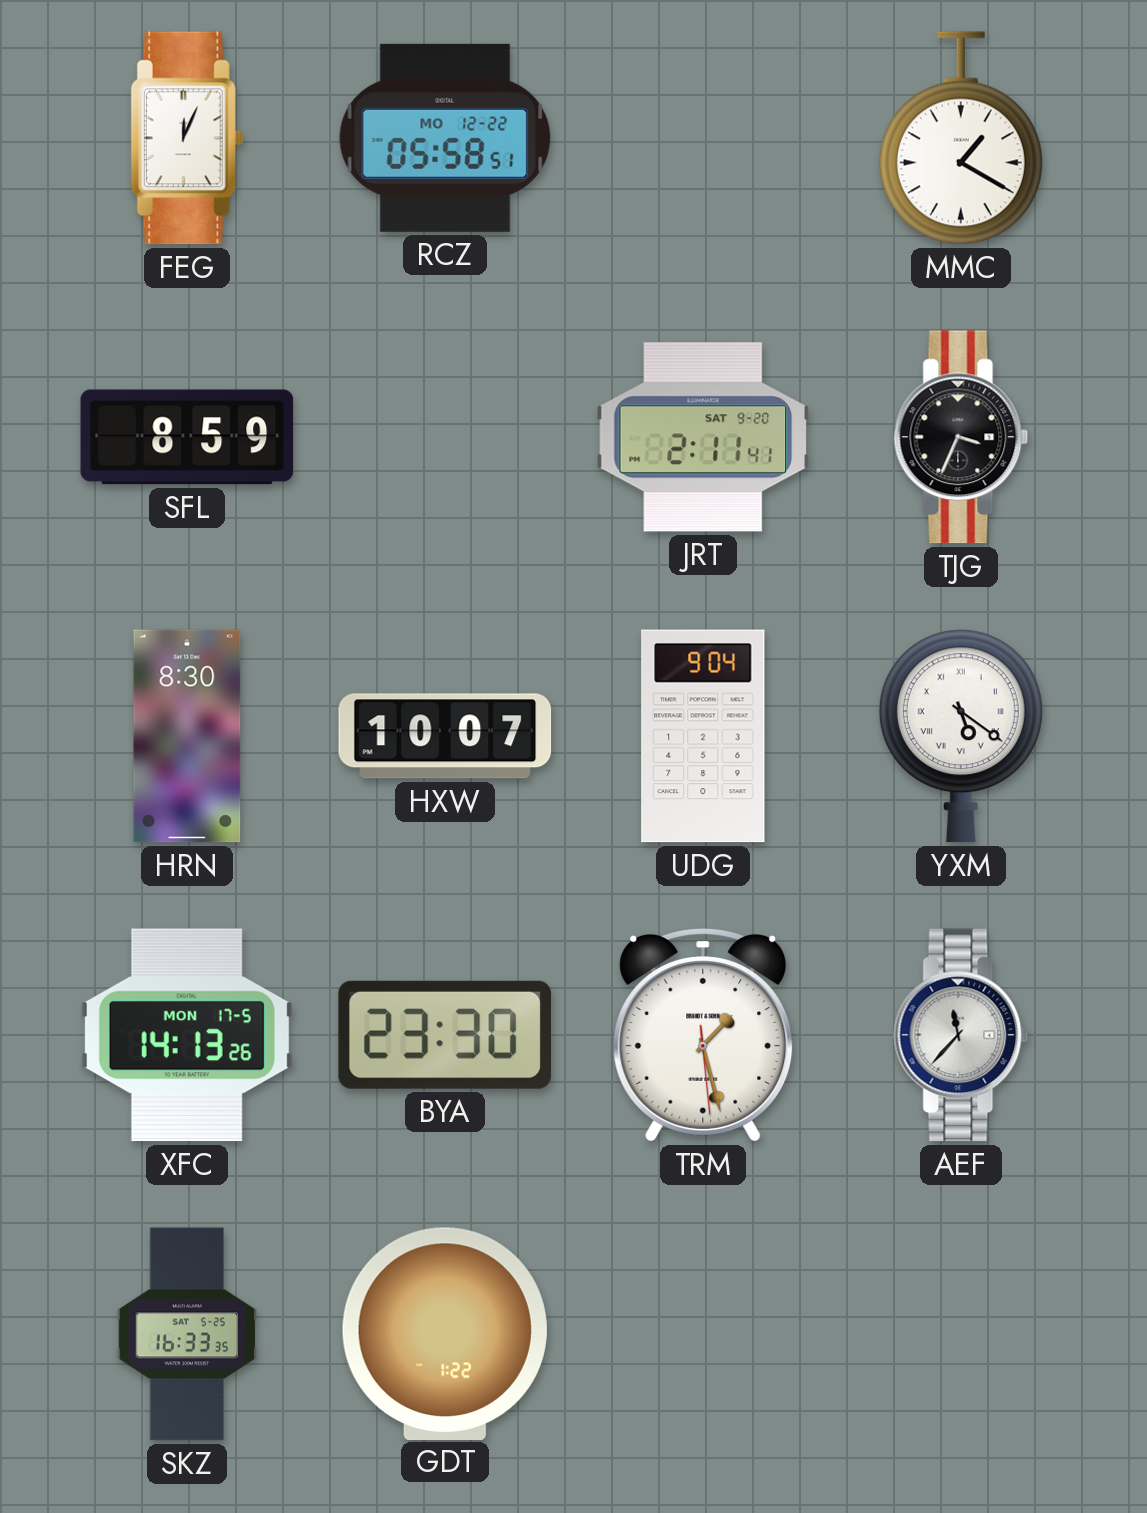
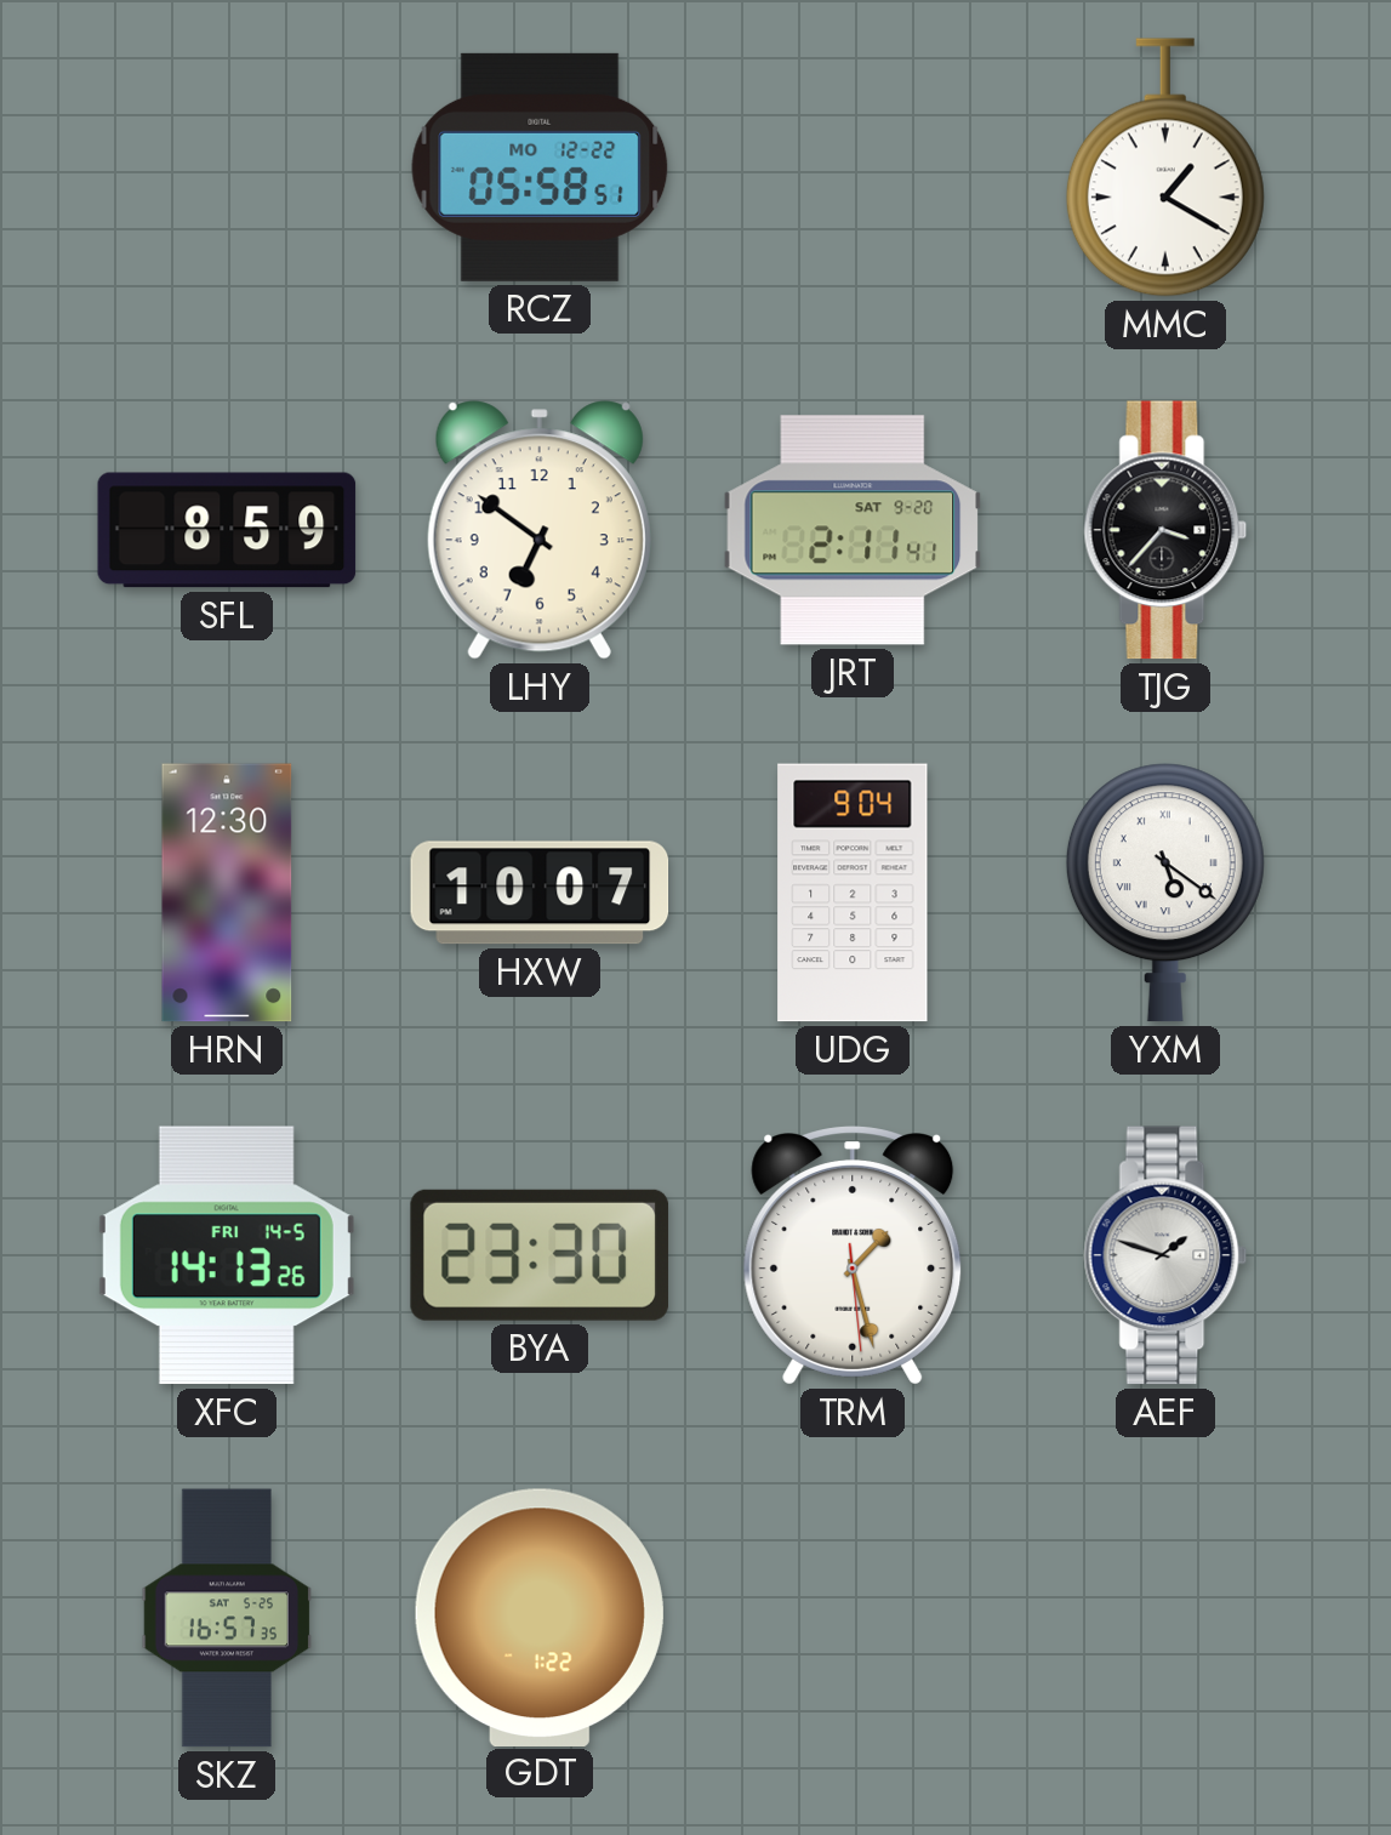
FEG: 12:04 -> none
LHY: none -> 6:51
TJG: 3:34 -> 3:37
HRN: 8:30 -> 12:30
XFC date: MON 17-5 -> FRI 14-5
AEF: 11:37 -> 1:48
SKZ: 16:33 -> 16:57
